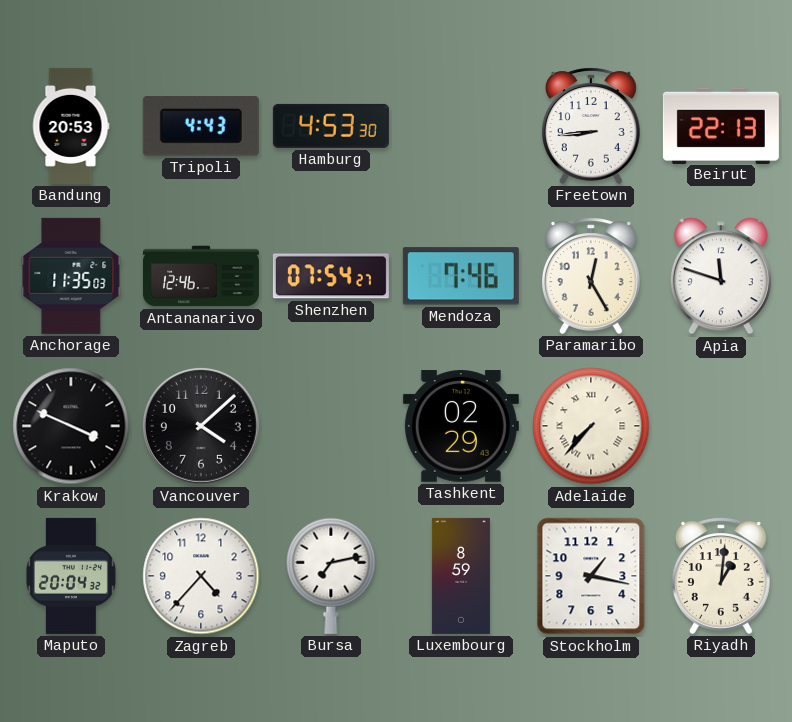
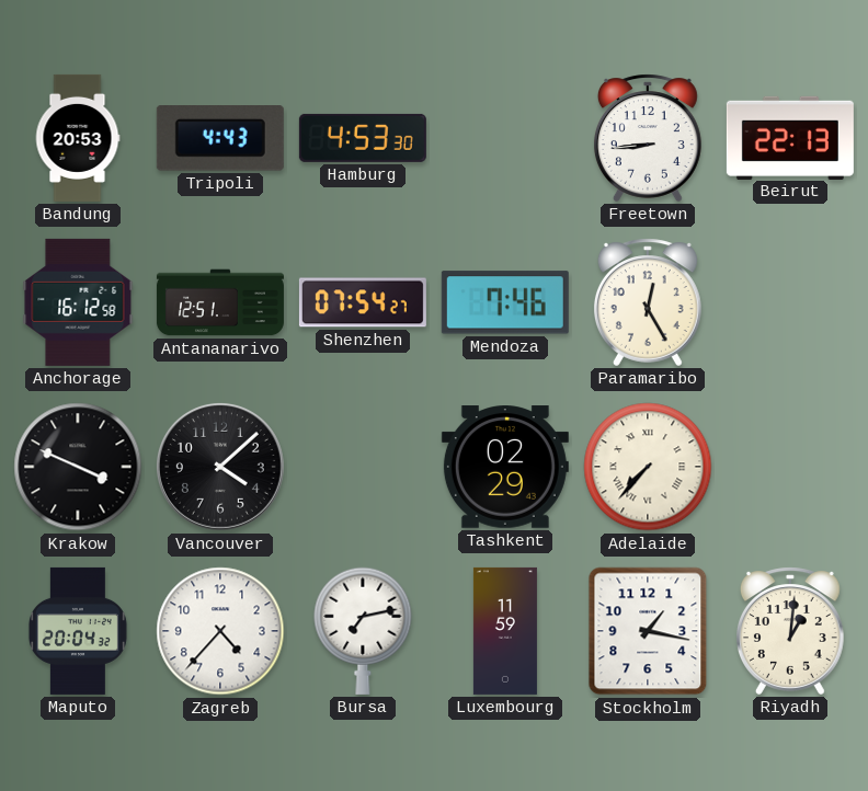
Anchorage: 11:35 -> 16:12
Antananarivo: 12:46 -> 12:51
Apia: 11:48 -> none
Luxembourg: 8:59 -> 11:59
